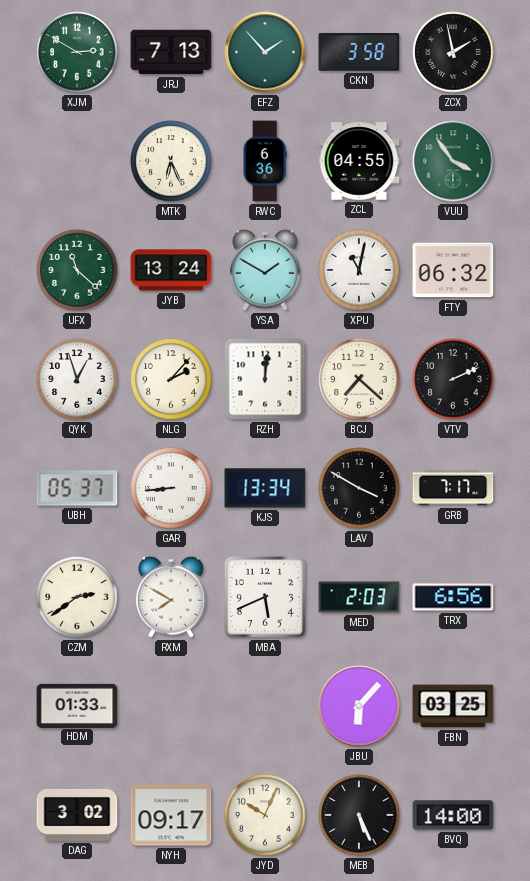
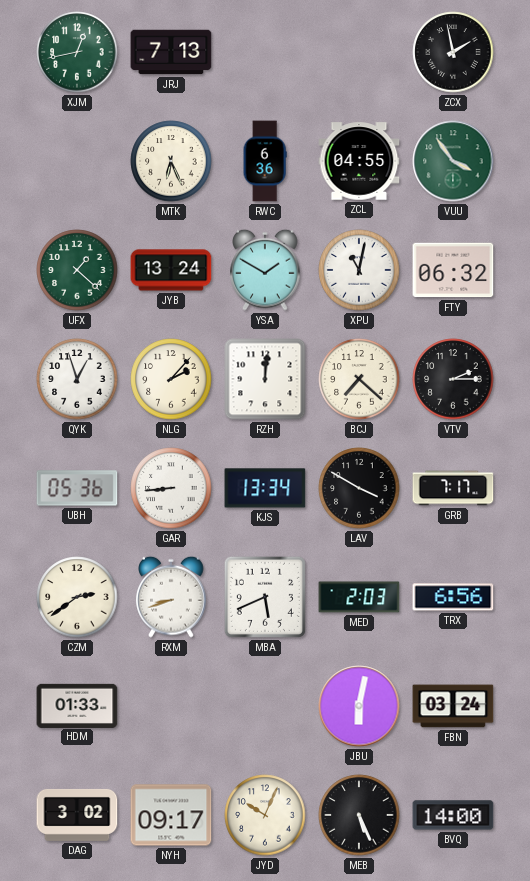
XJM: 2:50 -> 12:43
EFZ: 1:53 -> none
CKN: 3:58 -> none
UFX: 11:22 -> 1:22
VTV: 2:11 -> 2:15
UBH: 05:37 -> 05:36
RXM: 7:50 -> 8:42
JBU: 6:07 -> 6:02
FBN: 03:25 -> 03:24
